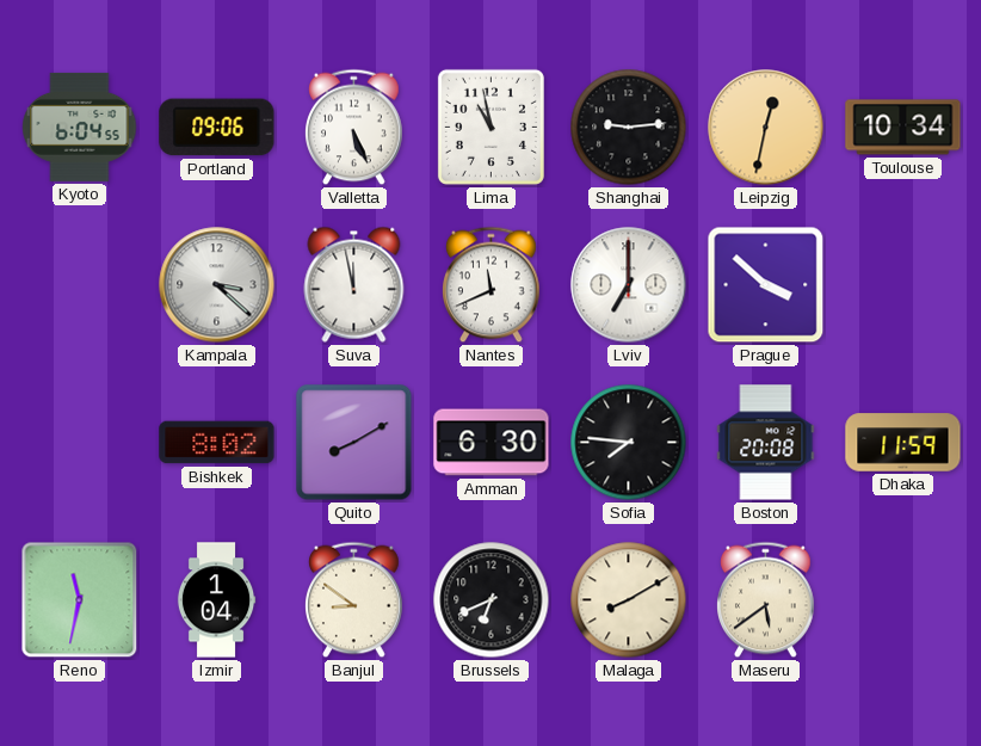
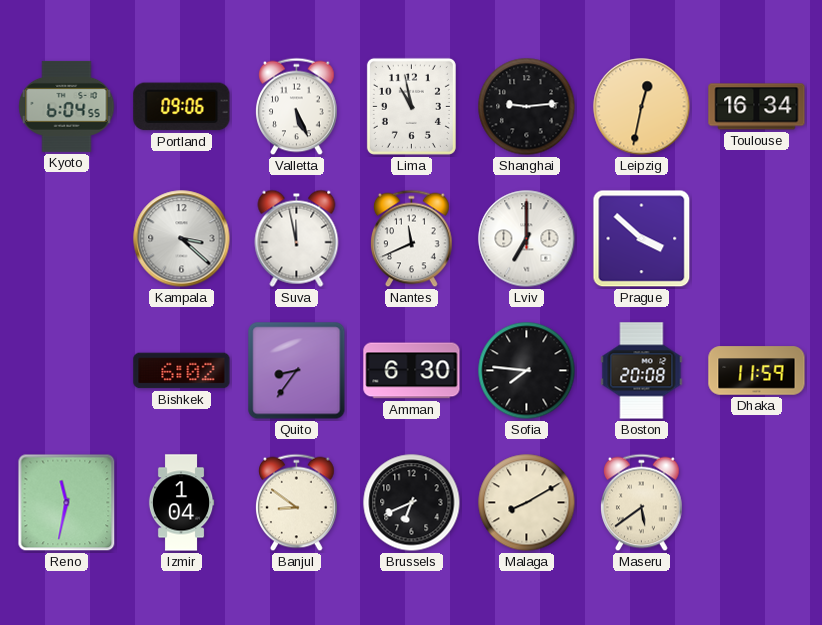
Toulouse: 10:34 -> 16:34
Bishkek: 8:02 -> 6:02
Quito: 8:10 -> 8:36
